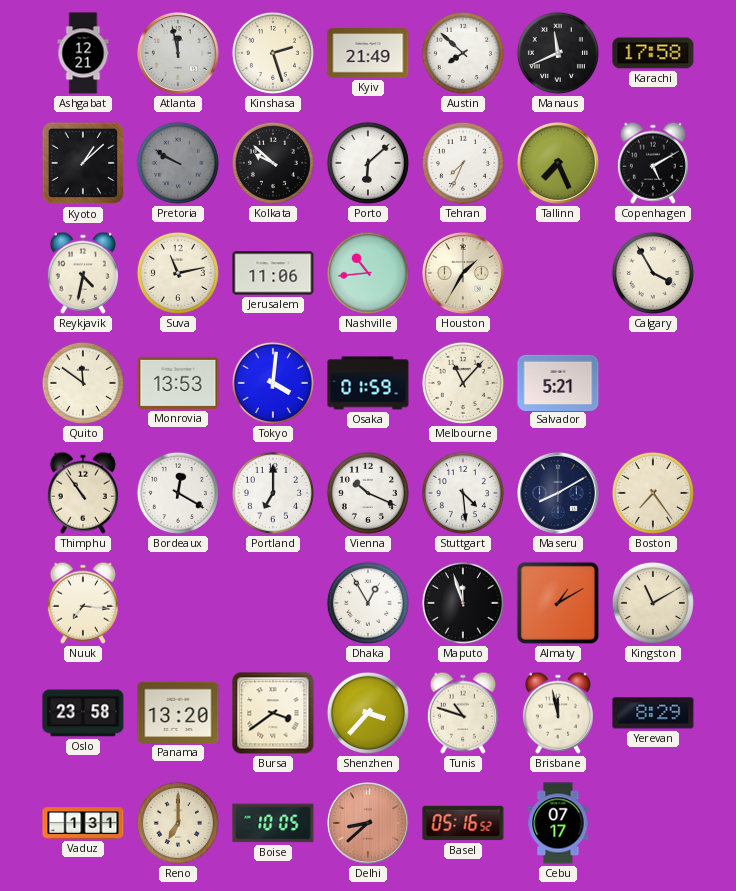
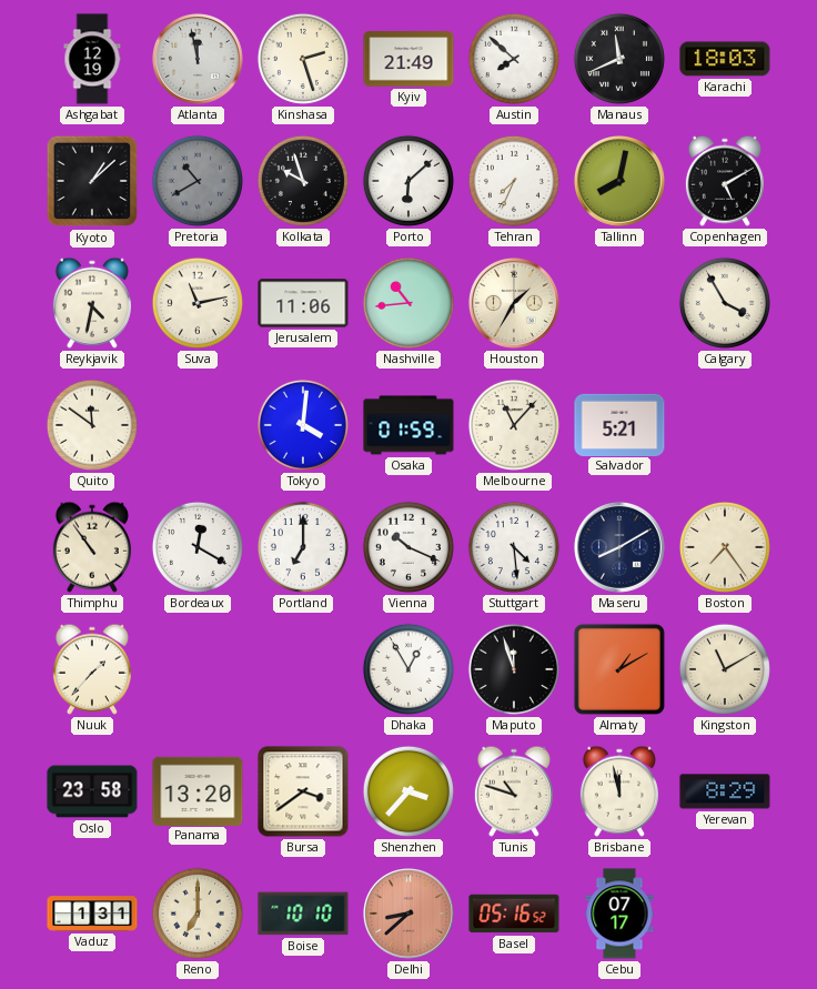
Ashgabat: 12:21 -> 12:19
Karachi: 17:58 -> 18:03
Pretoria: 9:50 -> 10:40
Kolkata: 9:52 -> 9:57
Tallinn: 7:26 -> 8:02
Monrovia: 13:53 -> none
Nuuk: 7:16 -> 1:37
Boise: 10:05 -> 10:10
